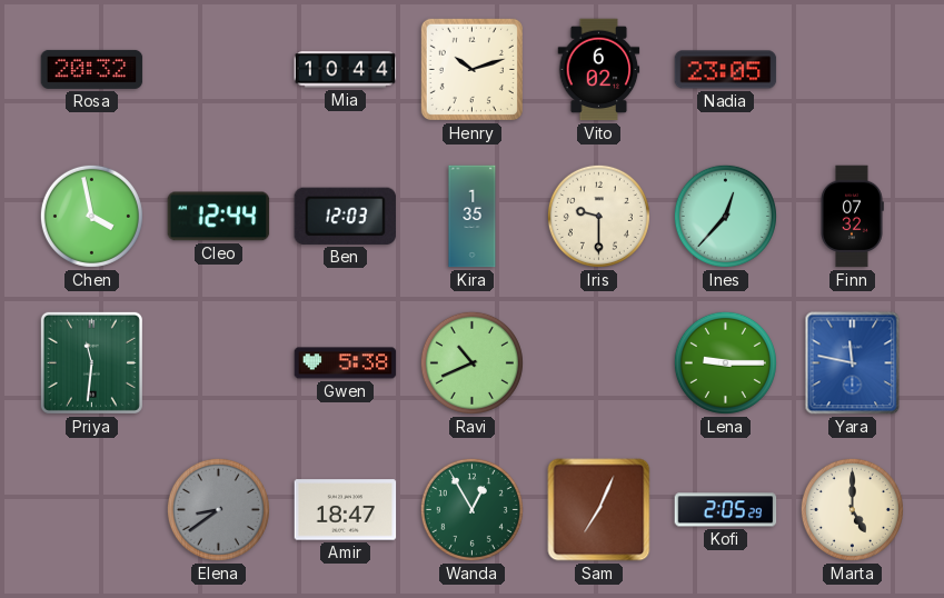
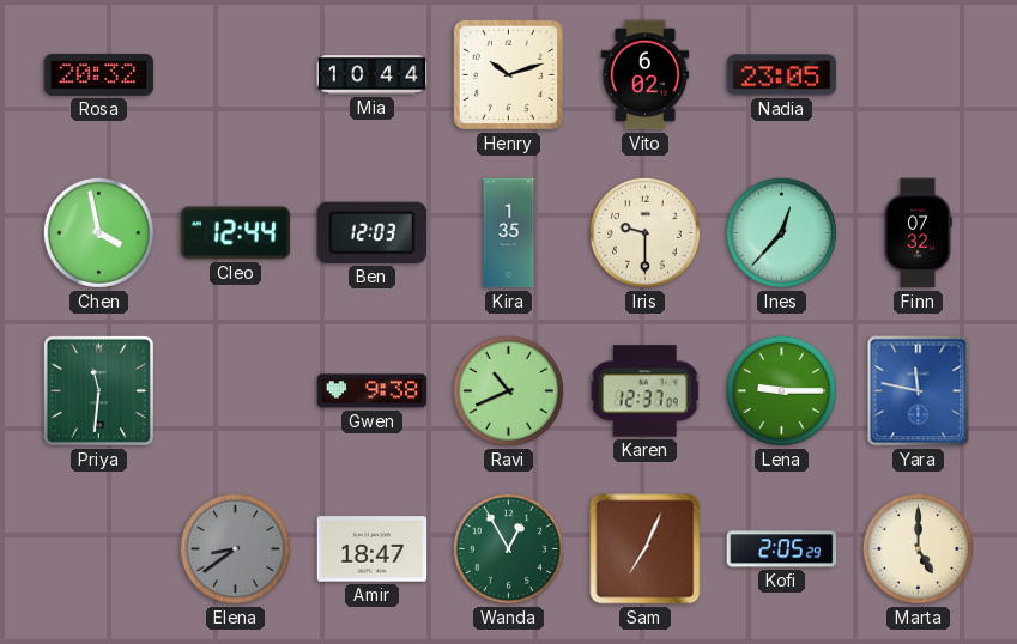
Gwen: 5:38 -> 9:38
Karen: none -> 12:37
